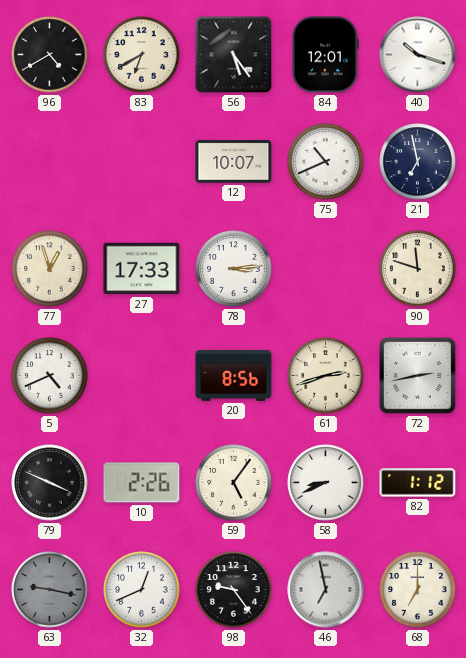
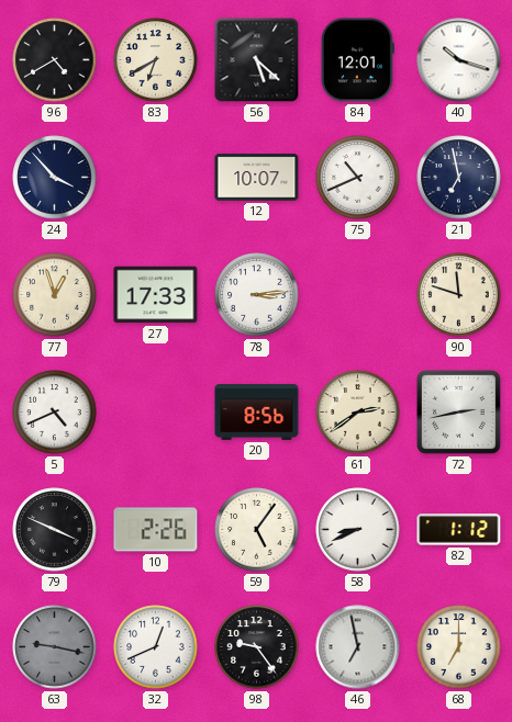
56: 5:24 -> 5:22
24: none -> 3:53
61: 2:42 -> 2:39
